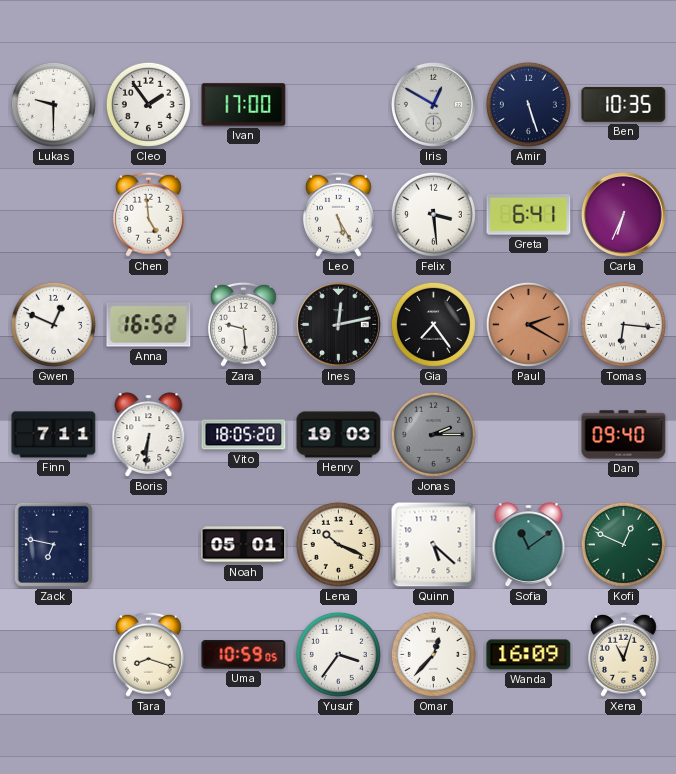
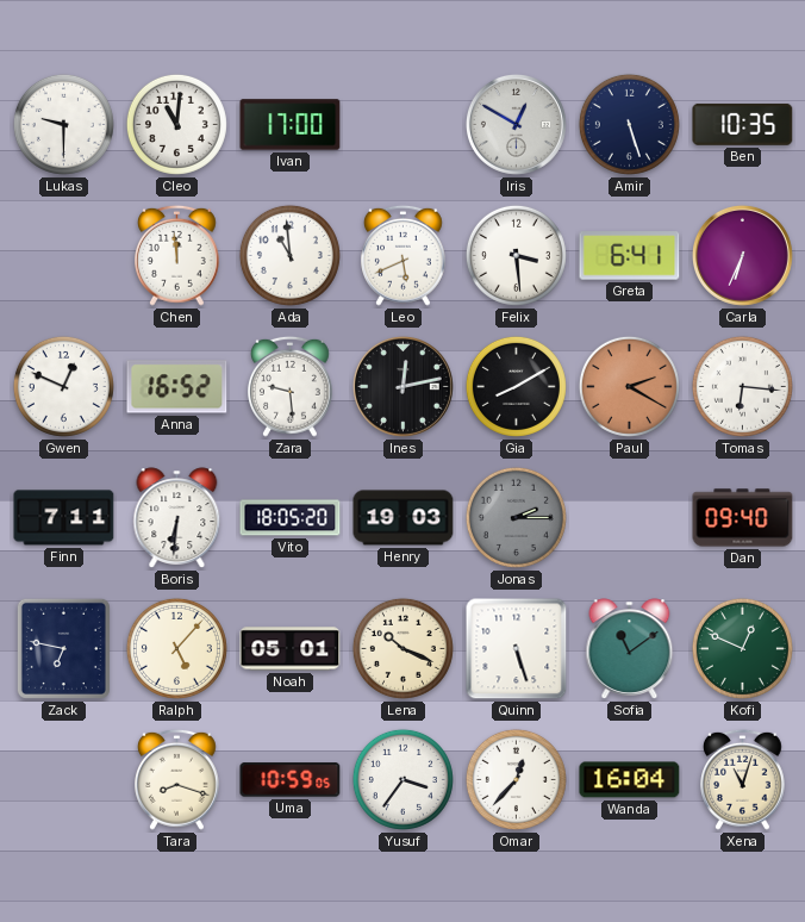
Cleo: 1:54 -> 11:01
Chen: 4:59 -> 11:59
Ada: none -> 10:59
Leo: 5:25 -> 5:41
Gia: 7:24 -> 8:10
Ralph: none -> 5:07
Quinn: 5:22 -> 5:27
Wanda: 16:09 -> 16:04
